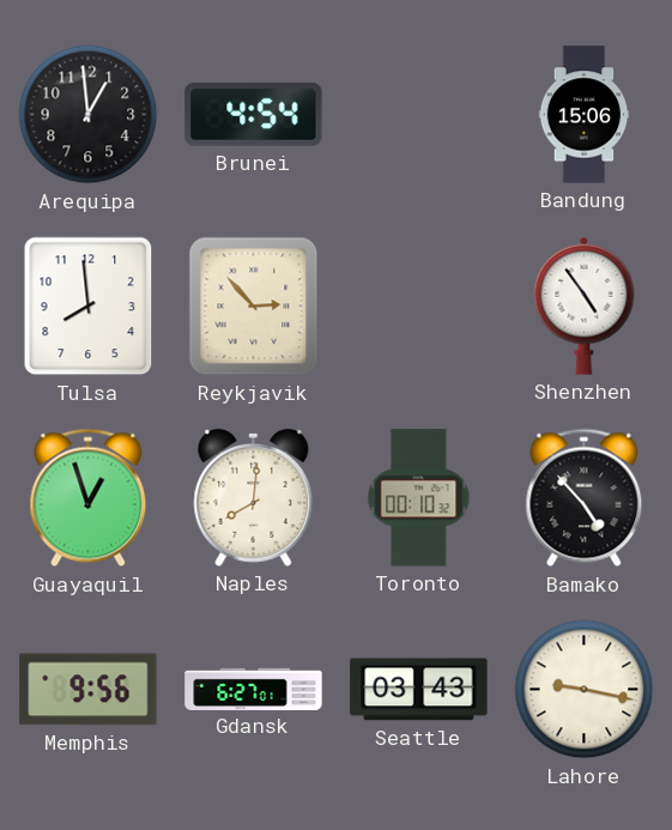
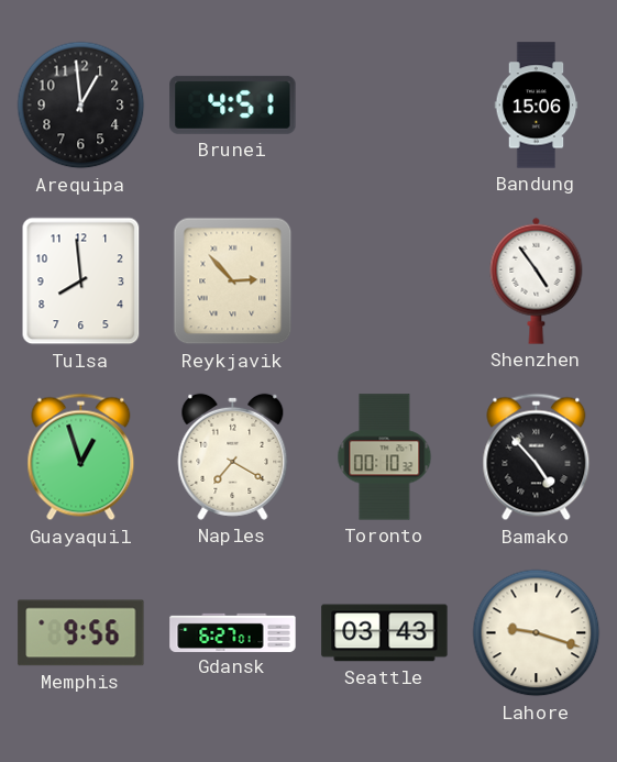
Brunei: 4:54 -> 4:51
Naples: 8:01 -> 7:20
Lahore: 9:17 -> 9:18
